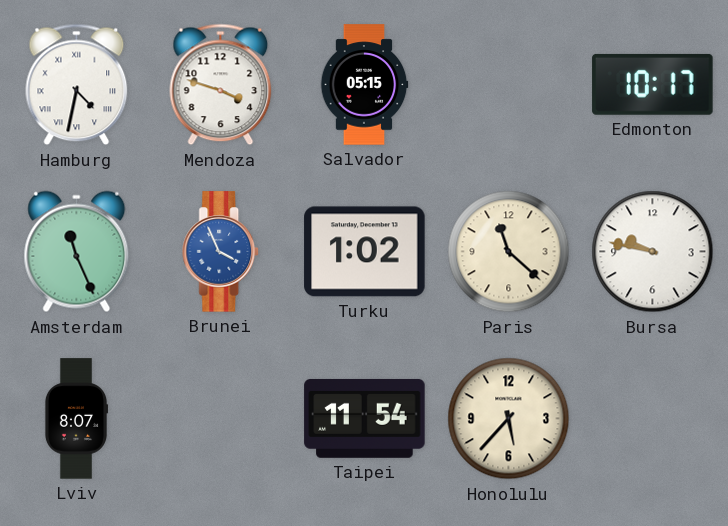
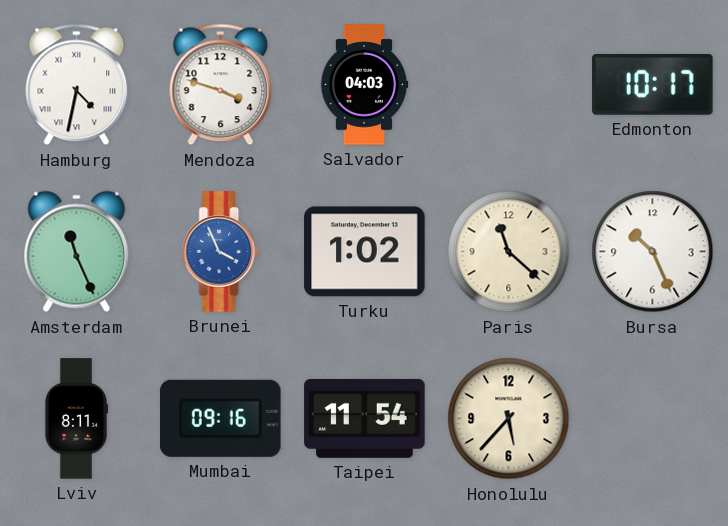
Salvador: 05:15 -> 04:03
Bursa: 9:47 -> 10:26
Lviv: 8:07 -> 8:11
Mumbai: none -> 09:16
